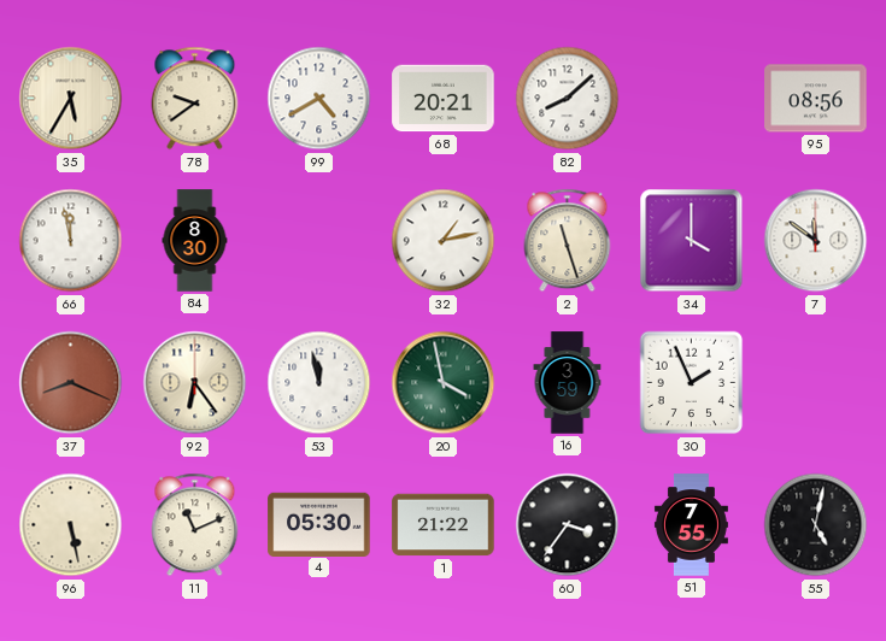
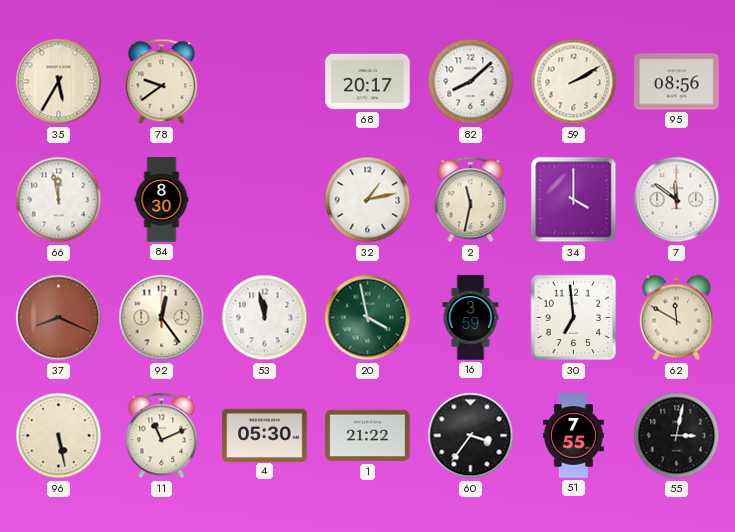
99: 4:40 -> none
68: 20:21 -> 20:17
59: none -> 2:10
2: 11:27 -> 11:32
92: 6:24 -> 12:24
30: 1:56 -> 6:59
62: none -> 11:50
55: 5:02 -> 3:02
